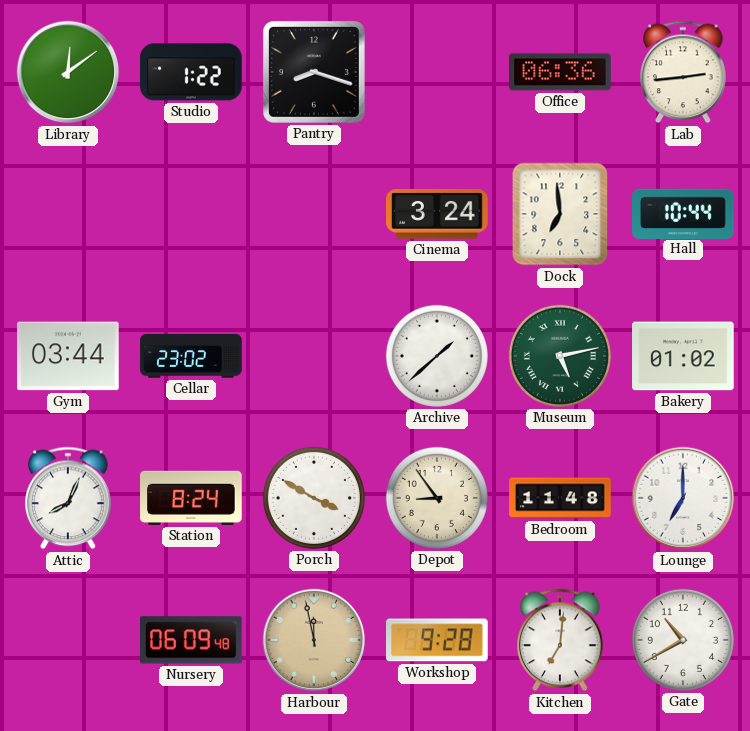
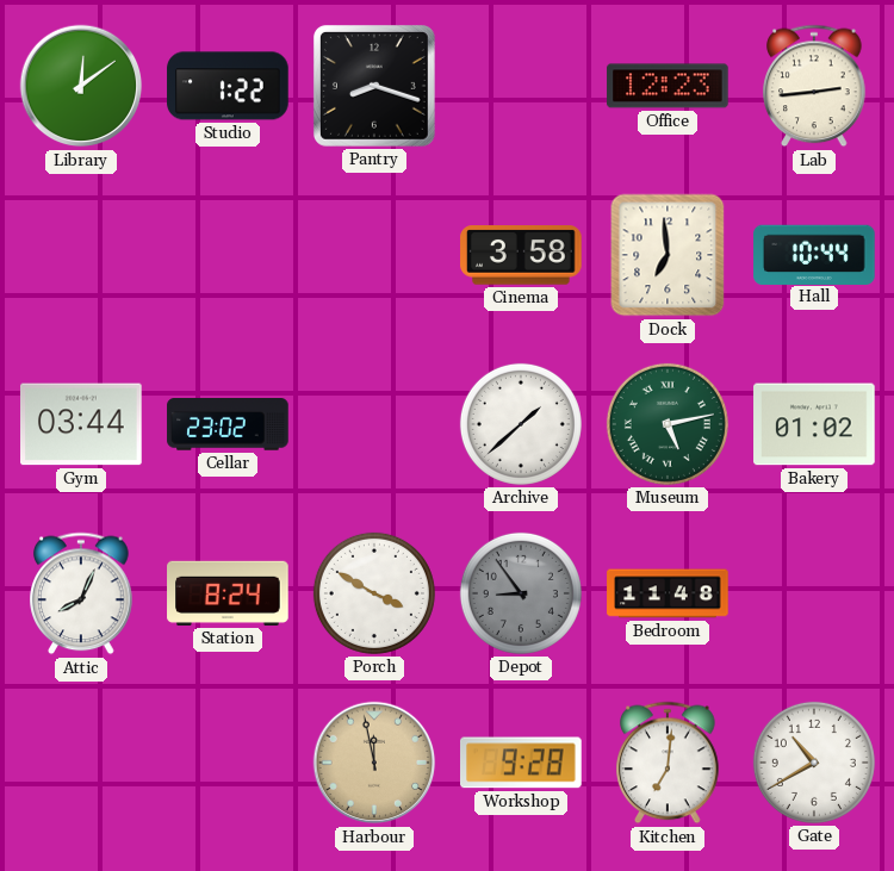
Office: 06:36 -> 12:23
Cinema: 3:24 -> 3:58
Depot dial: cream -> grey
Lounge: 7:00 -> none
Nursery: 06:09 -> none
